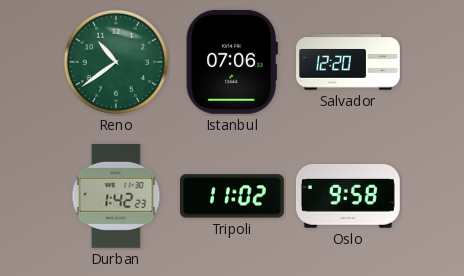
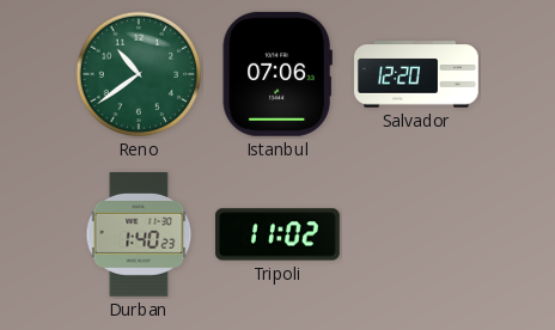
Durban: 1:42 -> 1:40
Oslo: 9:58 -> none
